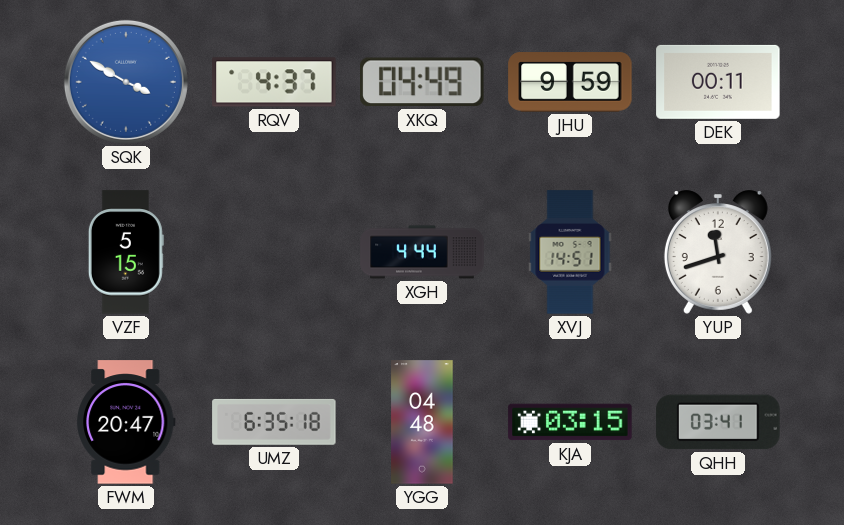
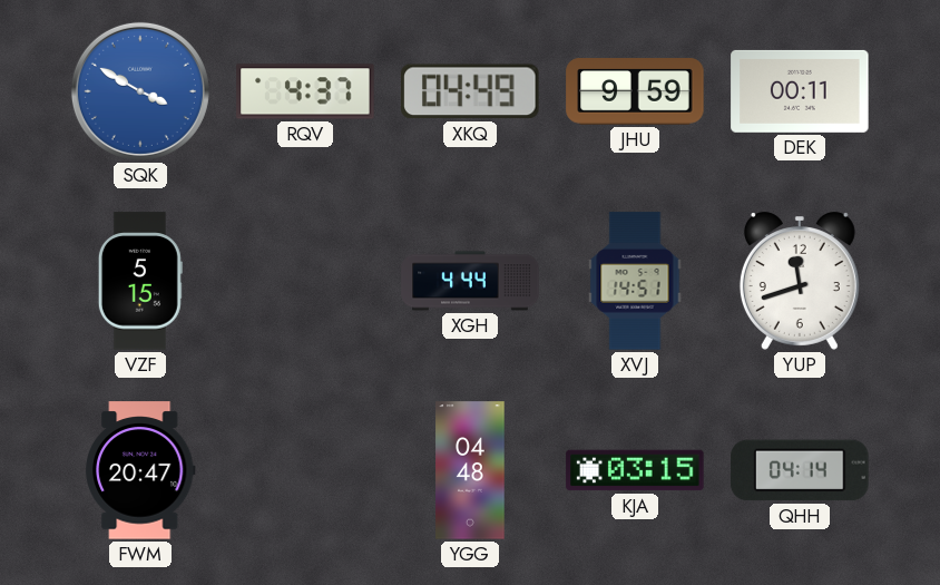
UMZ: 6:35 -> none
QHH: 03:41 -> 04:14
